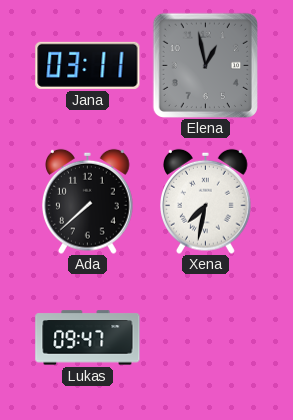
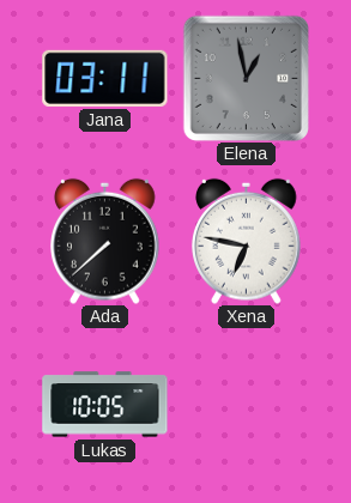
Xena: 7:32 -> 6:47
Lukas: 09:47 -> 10:05
